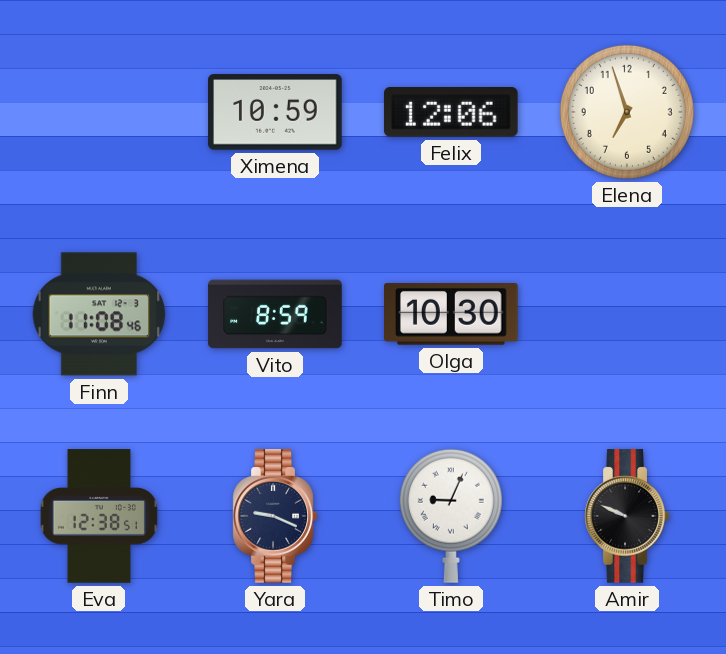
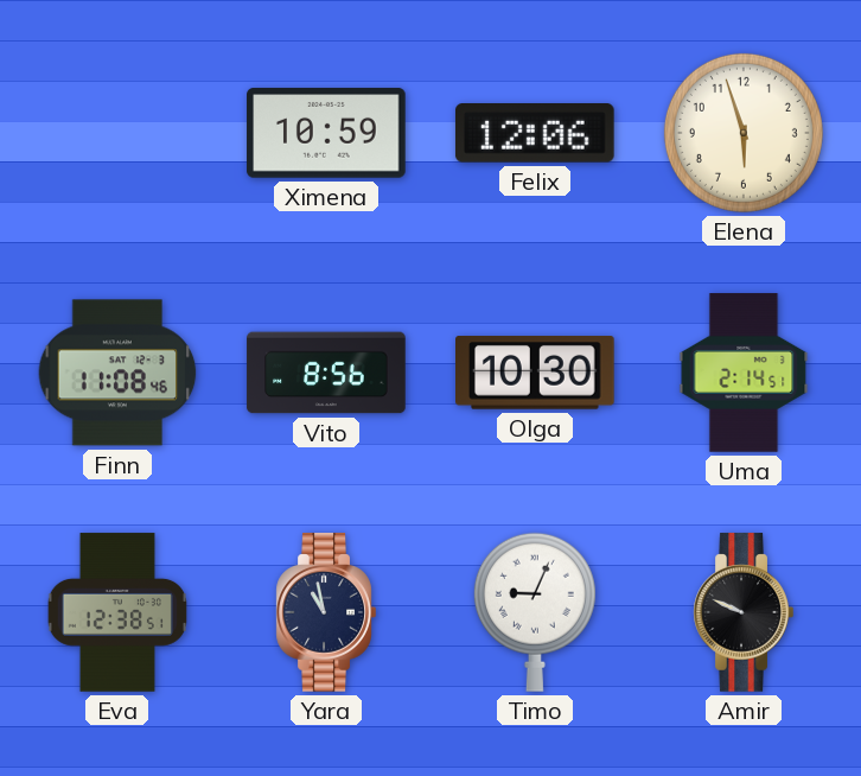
Elena: 6:57 -> 5:57
Vito: 8:59 -> 8:56
Uma: none -> 2:14
Yara: 9:19 -> 10:58
